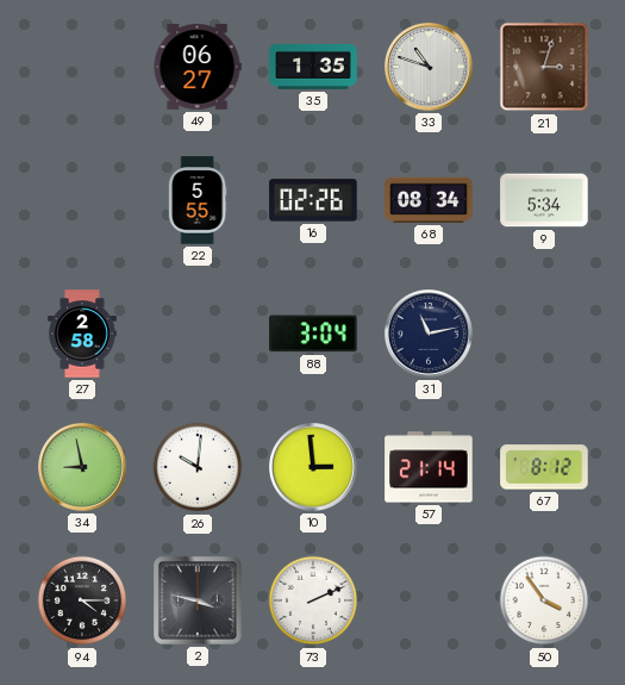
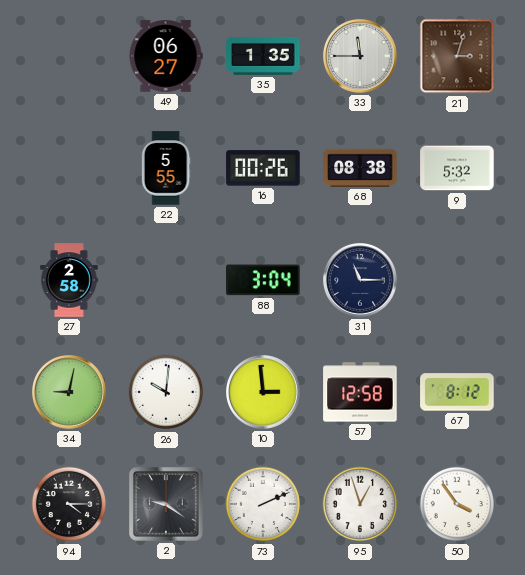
33: 10:48 -> 11:45
16: 02:26 -> 00:26
68: 08:34 -> 08:38
9: 5:34 -> 5:32
31: 11:13 -> 11:15
34: 8:58 -> 9:02
57: 21:14 -> 12:58
2: 3:47 -> 9:21
95: none -> 12:57
